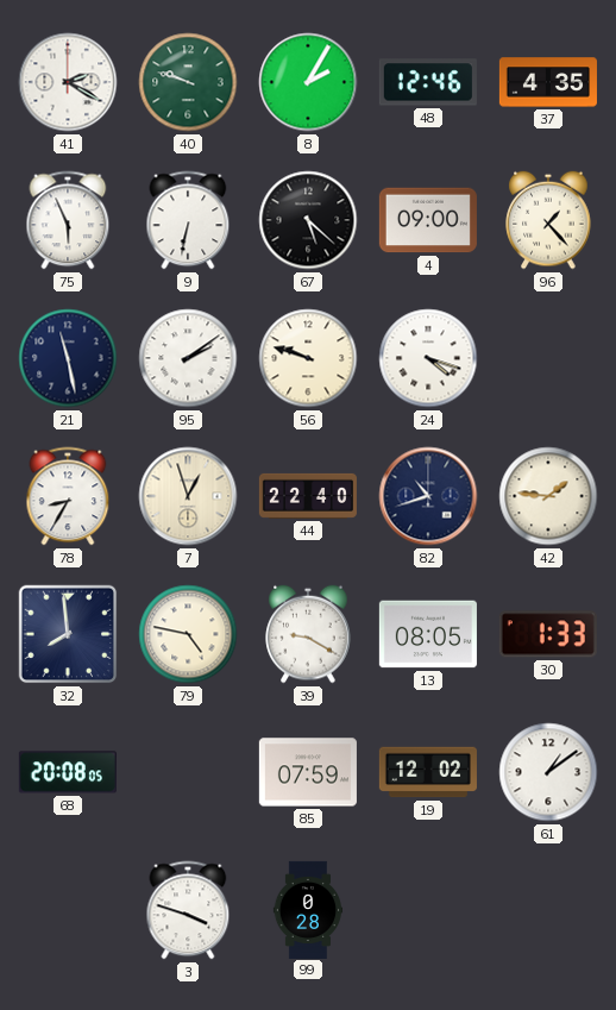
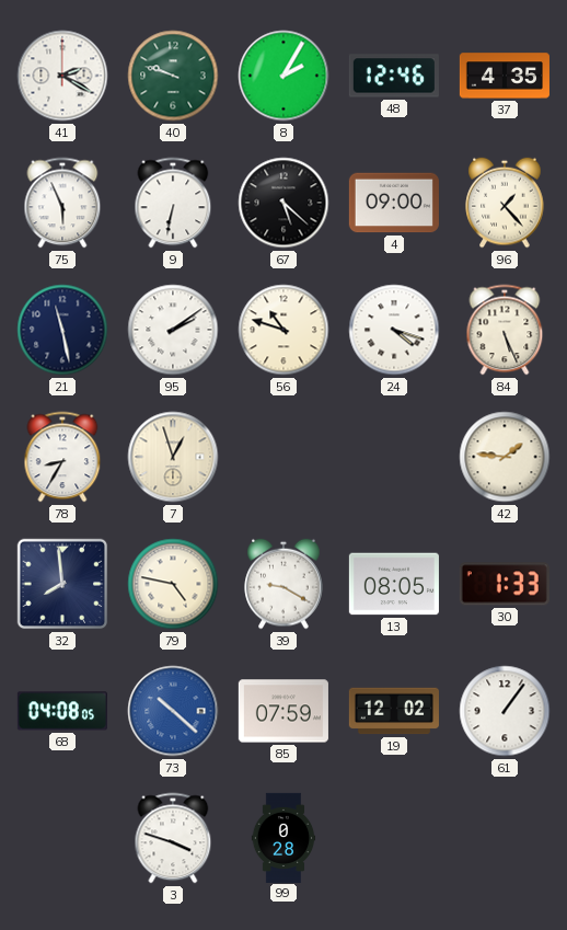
56: 9:48 -> 10:48
84: none -> 5:26
44: 22:40 -> none
82: 10:42 -> none
68: 20:08 -> 04:08
73: none -> 10:22
61: 1:09 -> 1:06
